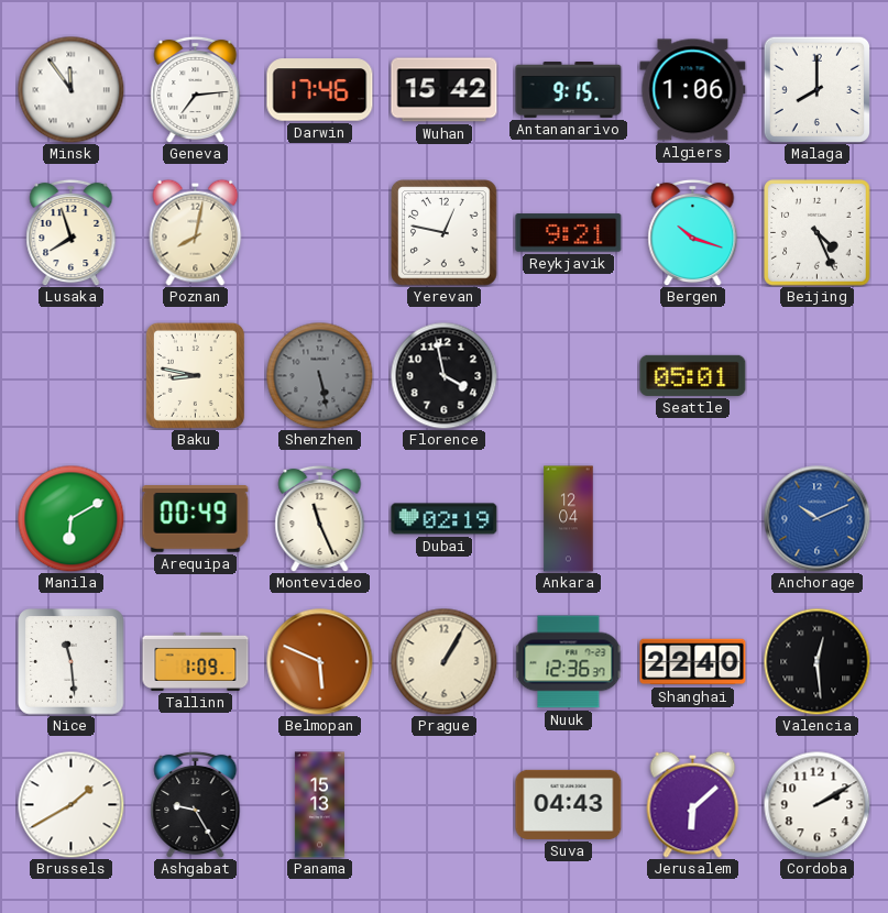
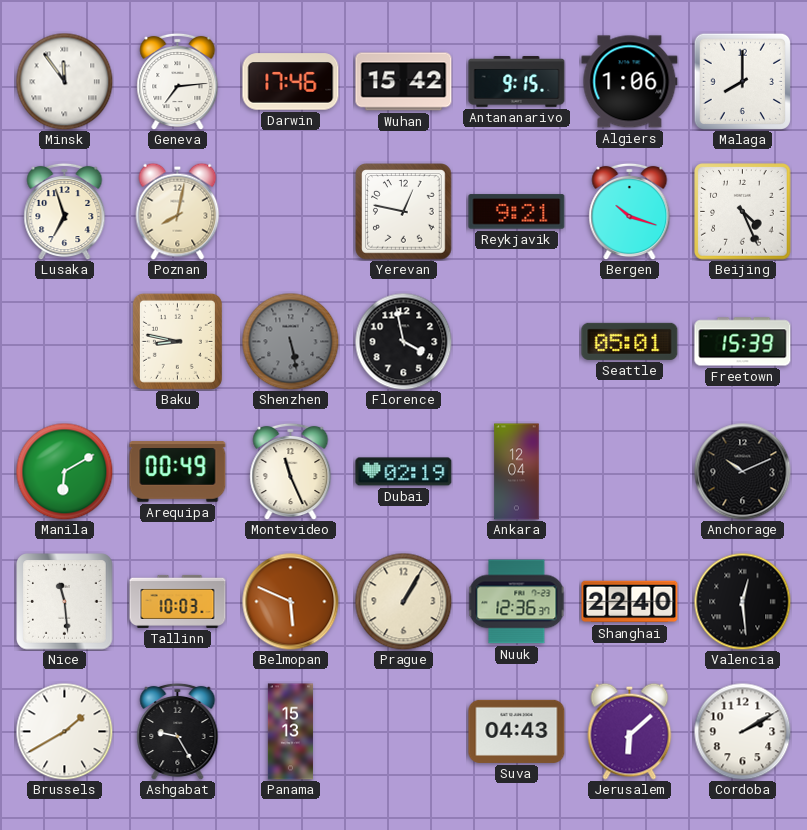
Lusaka: 7:57 -> 6:57
Freetown: none -> 15:39
Anchorage dial: blue -> black
Tallinn: 1:09 -> 10:03
